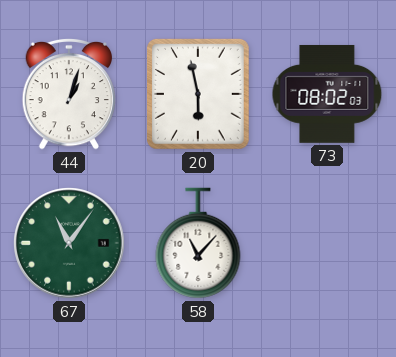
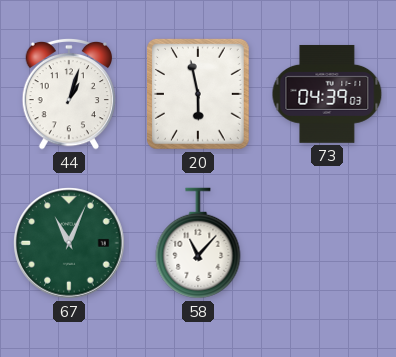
73: 08:02 -> 04:39
67: 11:06 -> 11:04
